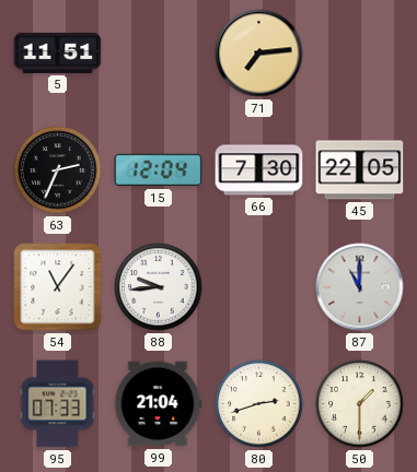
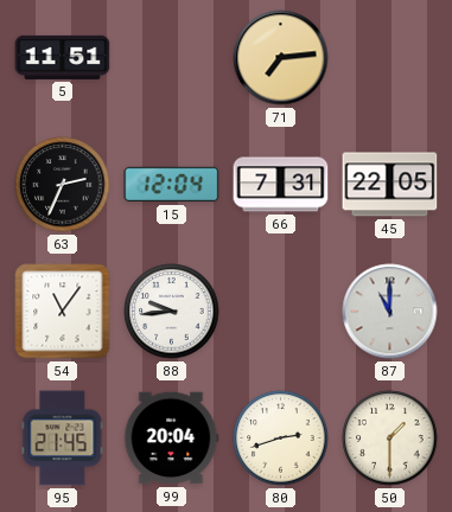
66: 7:30 -> 7:31
95: 07:33 -> 21:45
99: 21:04 -> 20:04
